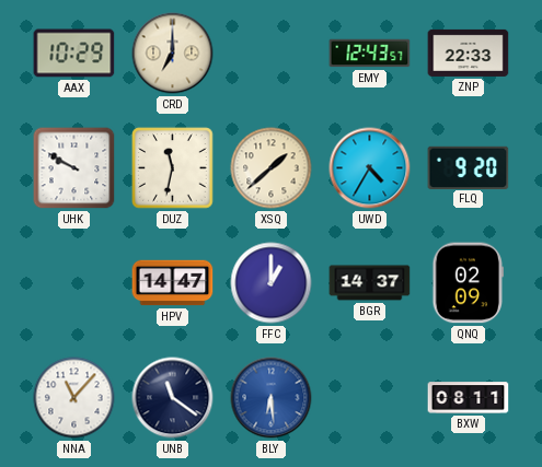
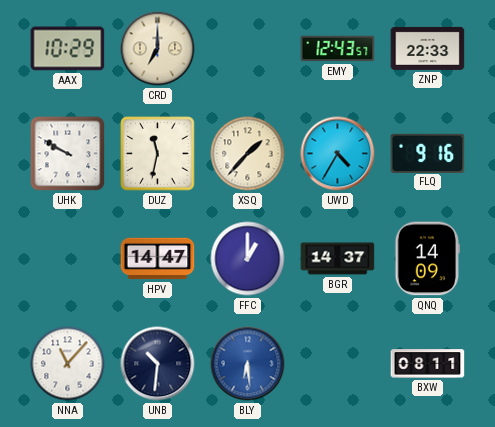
XSQ: 1:38 -> 1:37
FLQ: 9:20 -> 9:16
QNQ: 02:09 -> 14:09
UNB: 11:21 -> 10:31
